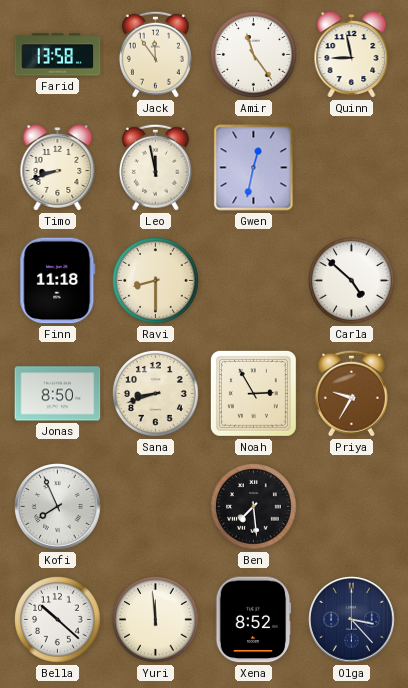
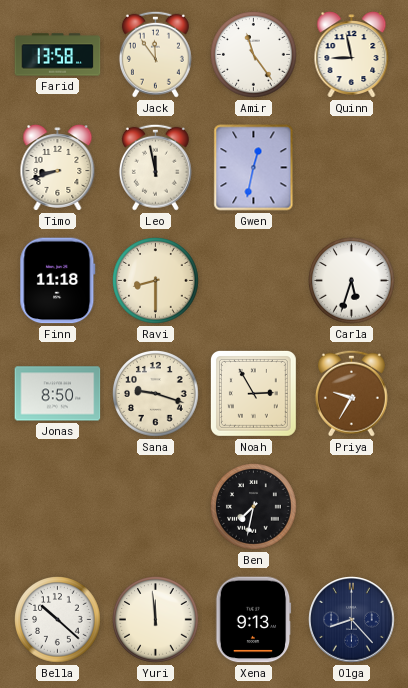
Carla: 4:52 -> 5:33
Sana: 8:42 -> 9:18
Kofi: 7:56 -> none
Ben: 7:29 -> 7:32
Xena: 8:52 -> 9:13
Olga: 3:23 -> 8:23
